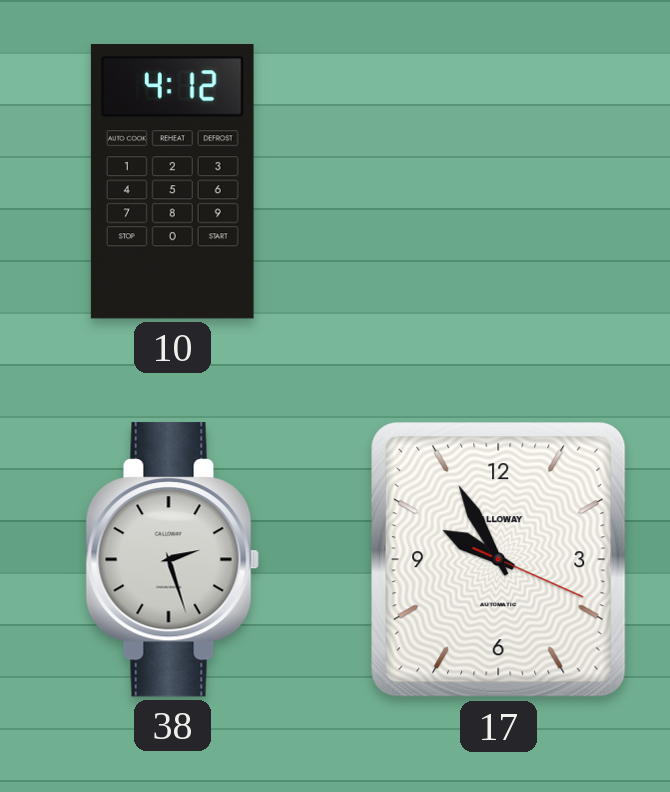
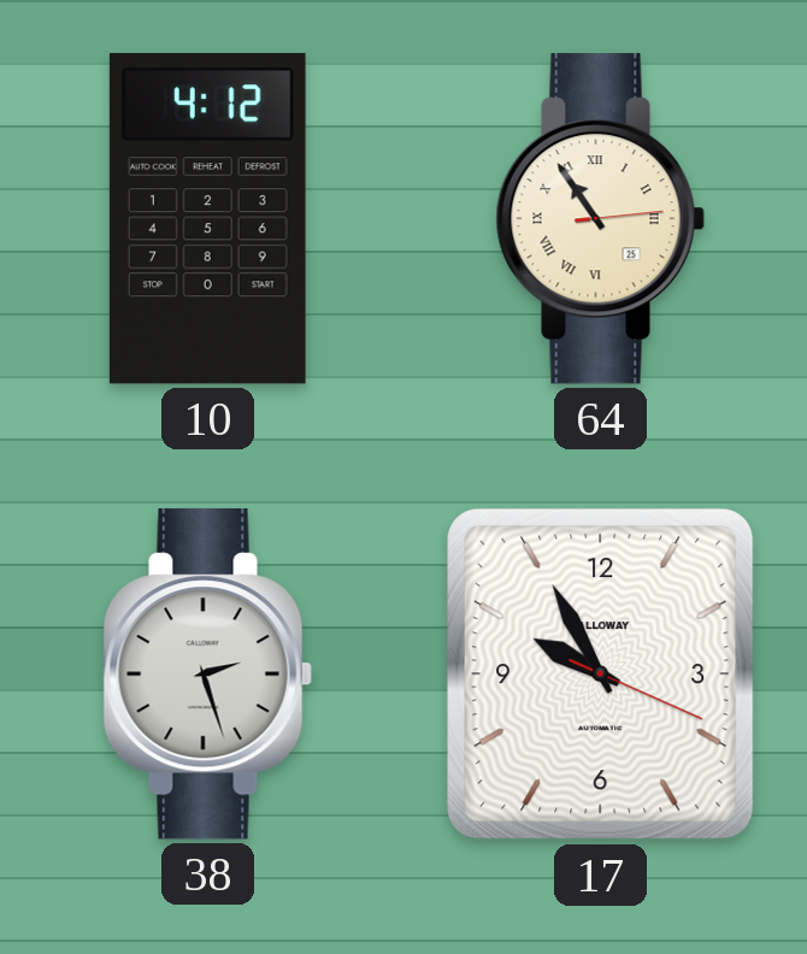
64: none -> 10:54
